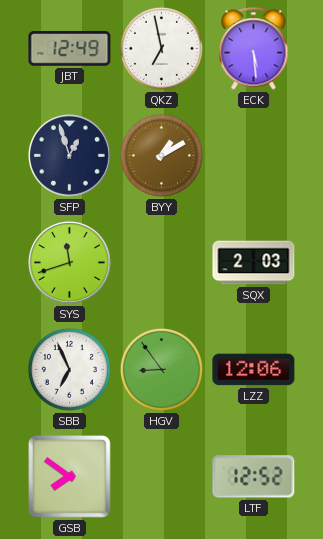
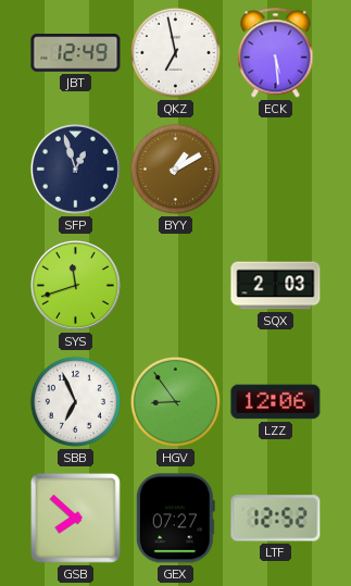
GSB: 7:51 -> 7:52
GEX: none -> 07:27
